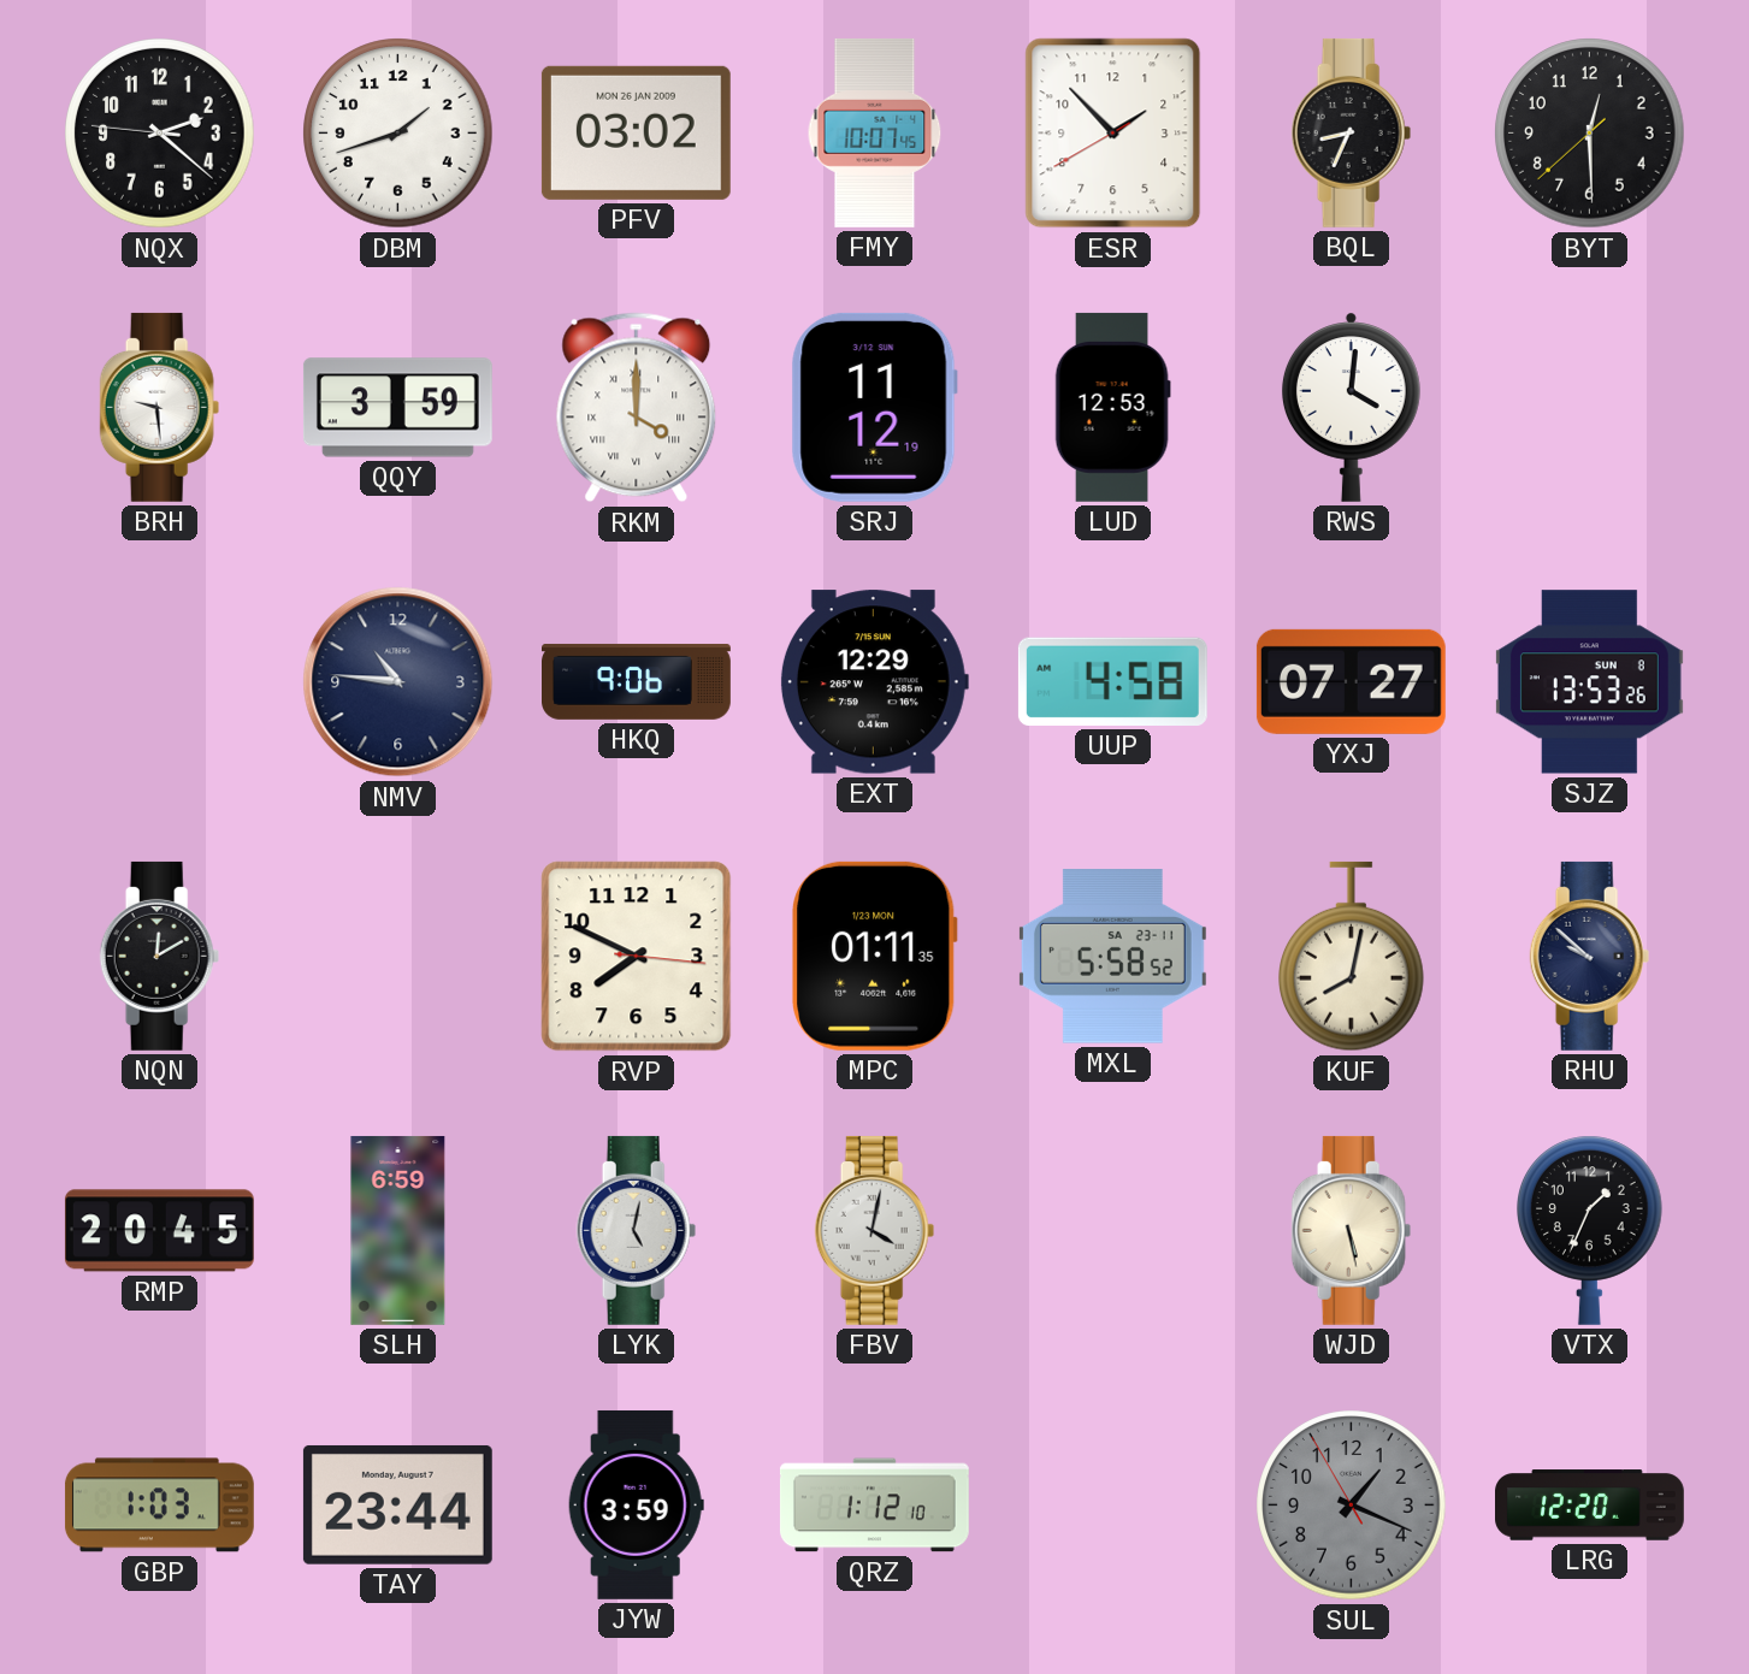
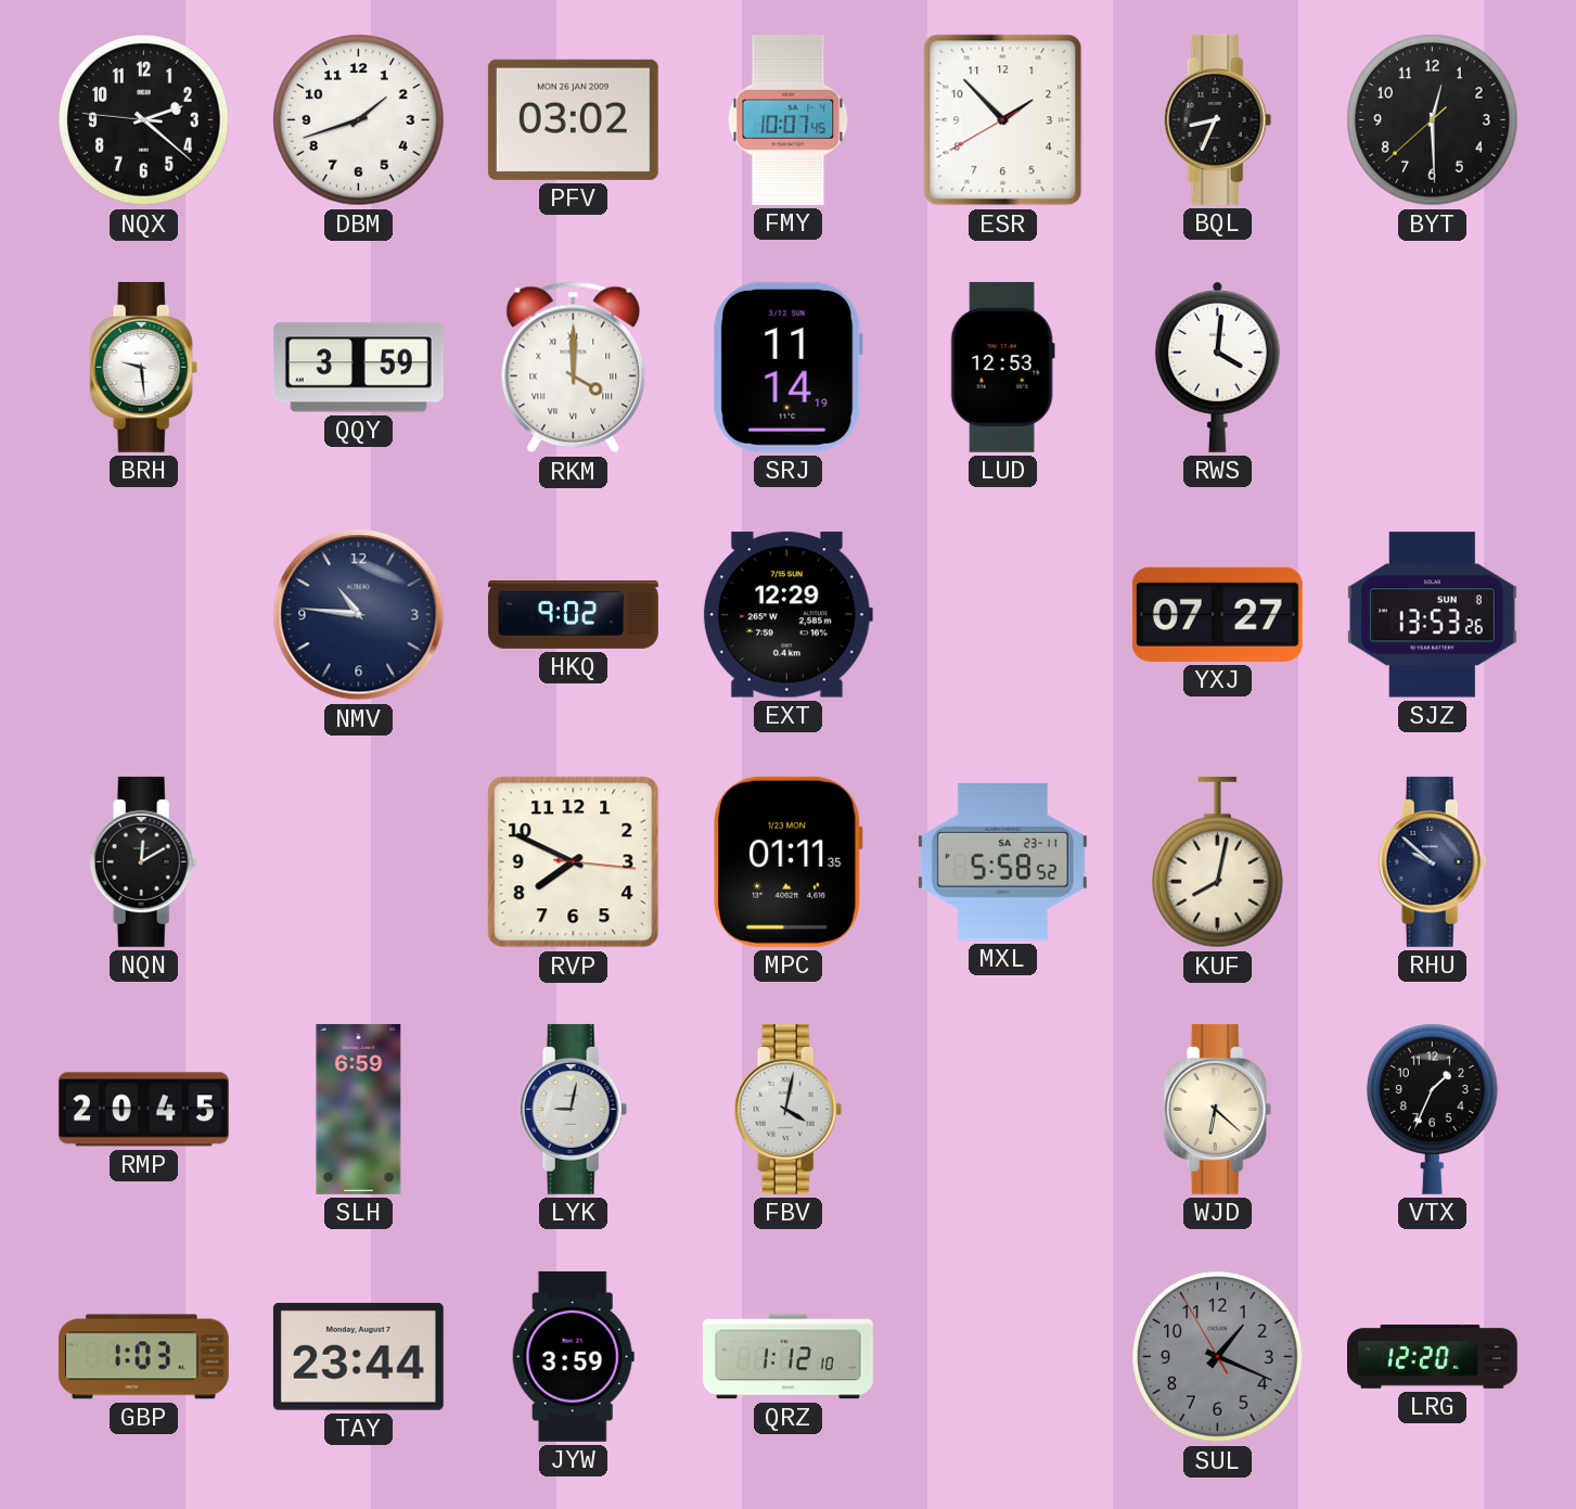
SRJ: 11:12 -> 11:14
HKQ: 9:06 -> 9:02
UUP: 4:58 -> none
LYK: 5:02 -> 9:02
WJD: 5:28 -> 6:22
